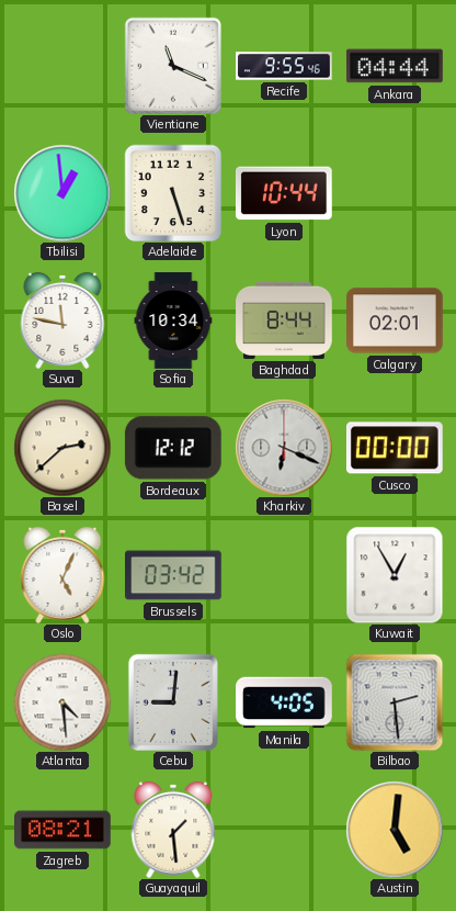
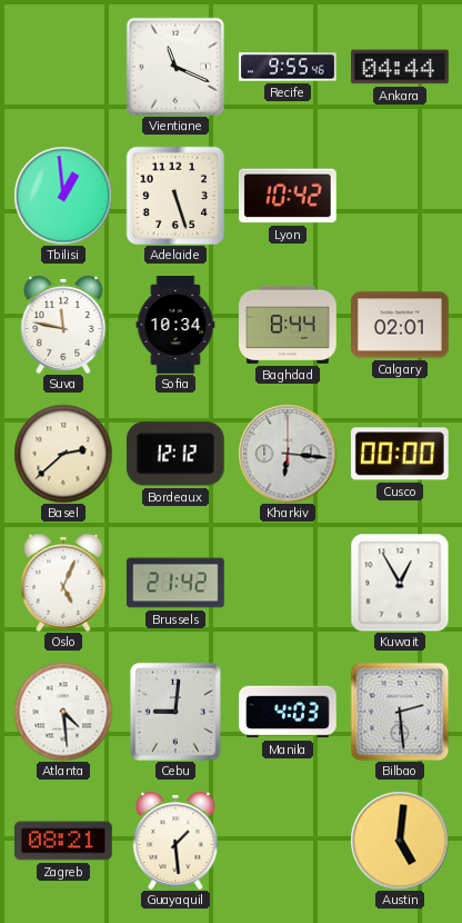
Lyon: 10:44 -> 10:42
Kharkiv: 6:19 -> 6:16
Brussels: 03:42 -> 21:42
Manila: 4:05 -> 4:03
